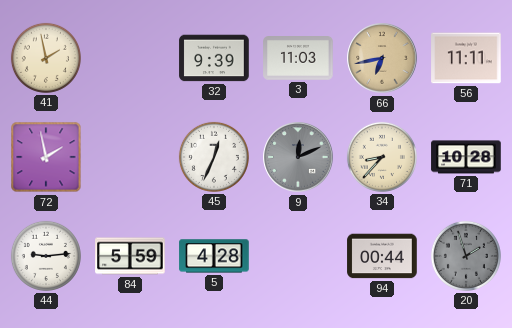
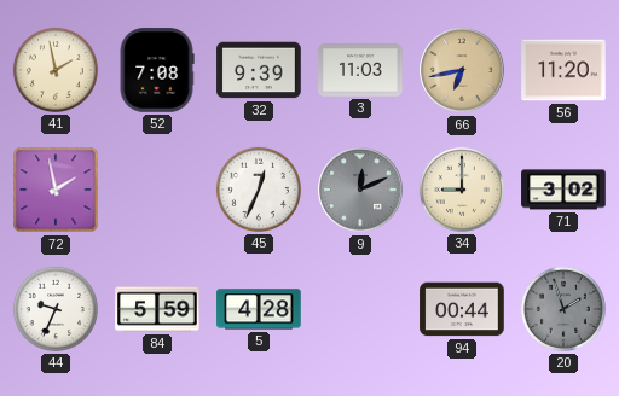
52: none -> 7:08
56: 11:11 -> 11:20
34: 8:37 -> 9:00
71: 10:28 -> 3:02
44: 9:14 -> 9:34
